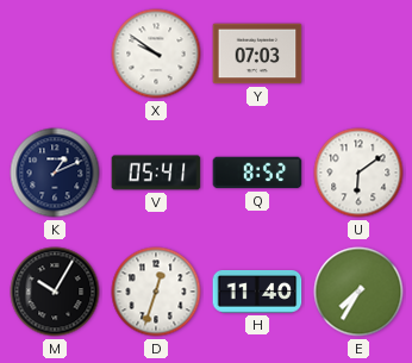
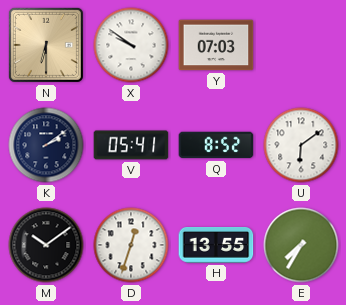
N: none -> 6:30
K: 1:11 -> 2:09
M: 10:05 -> 10:09
H: 11:40 -> 13:55
